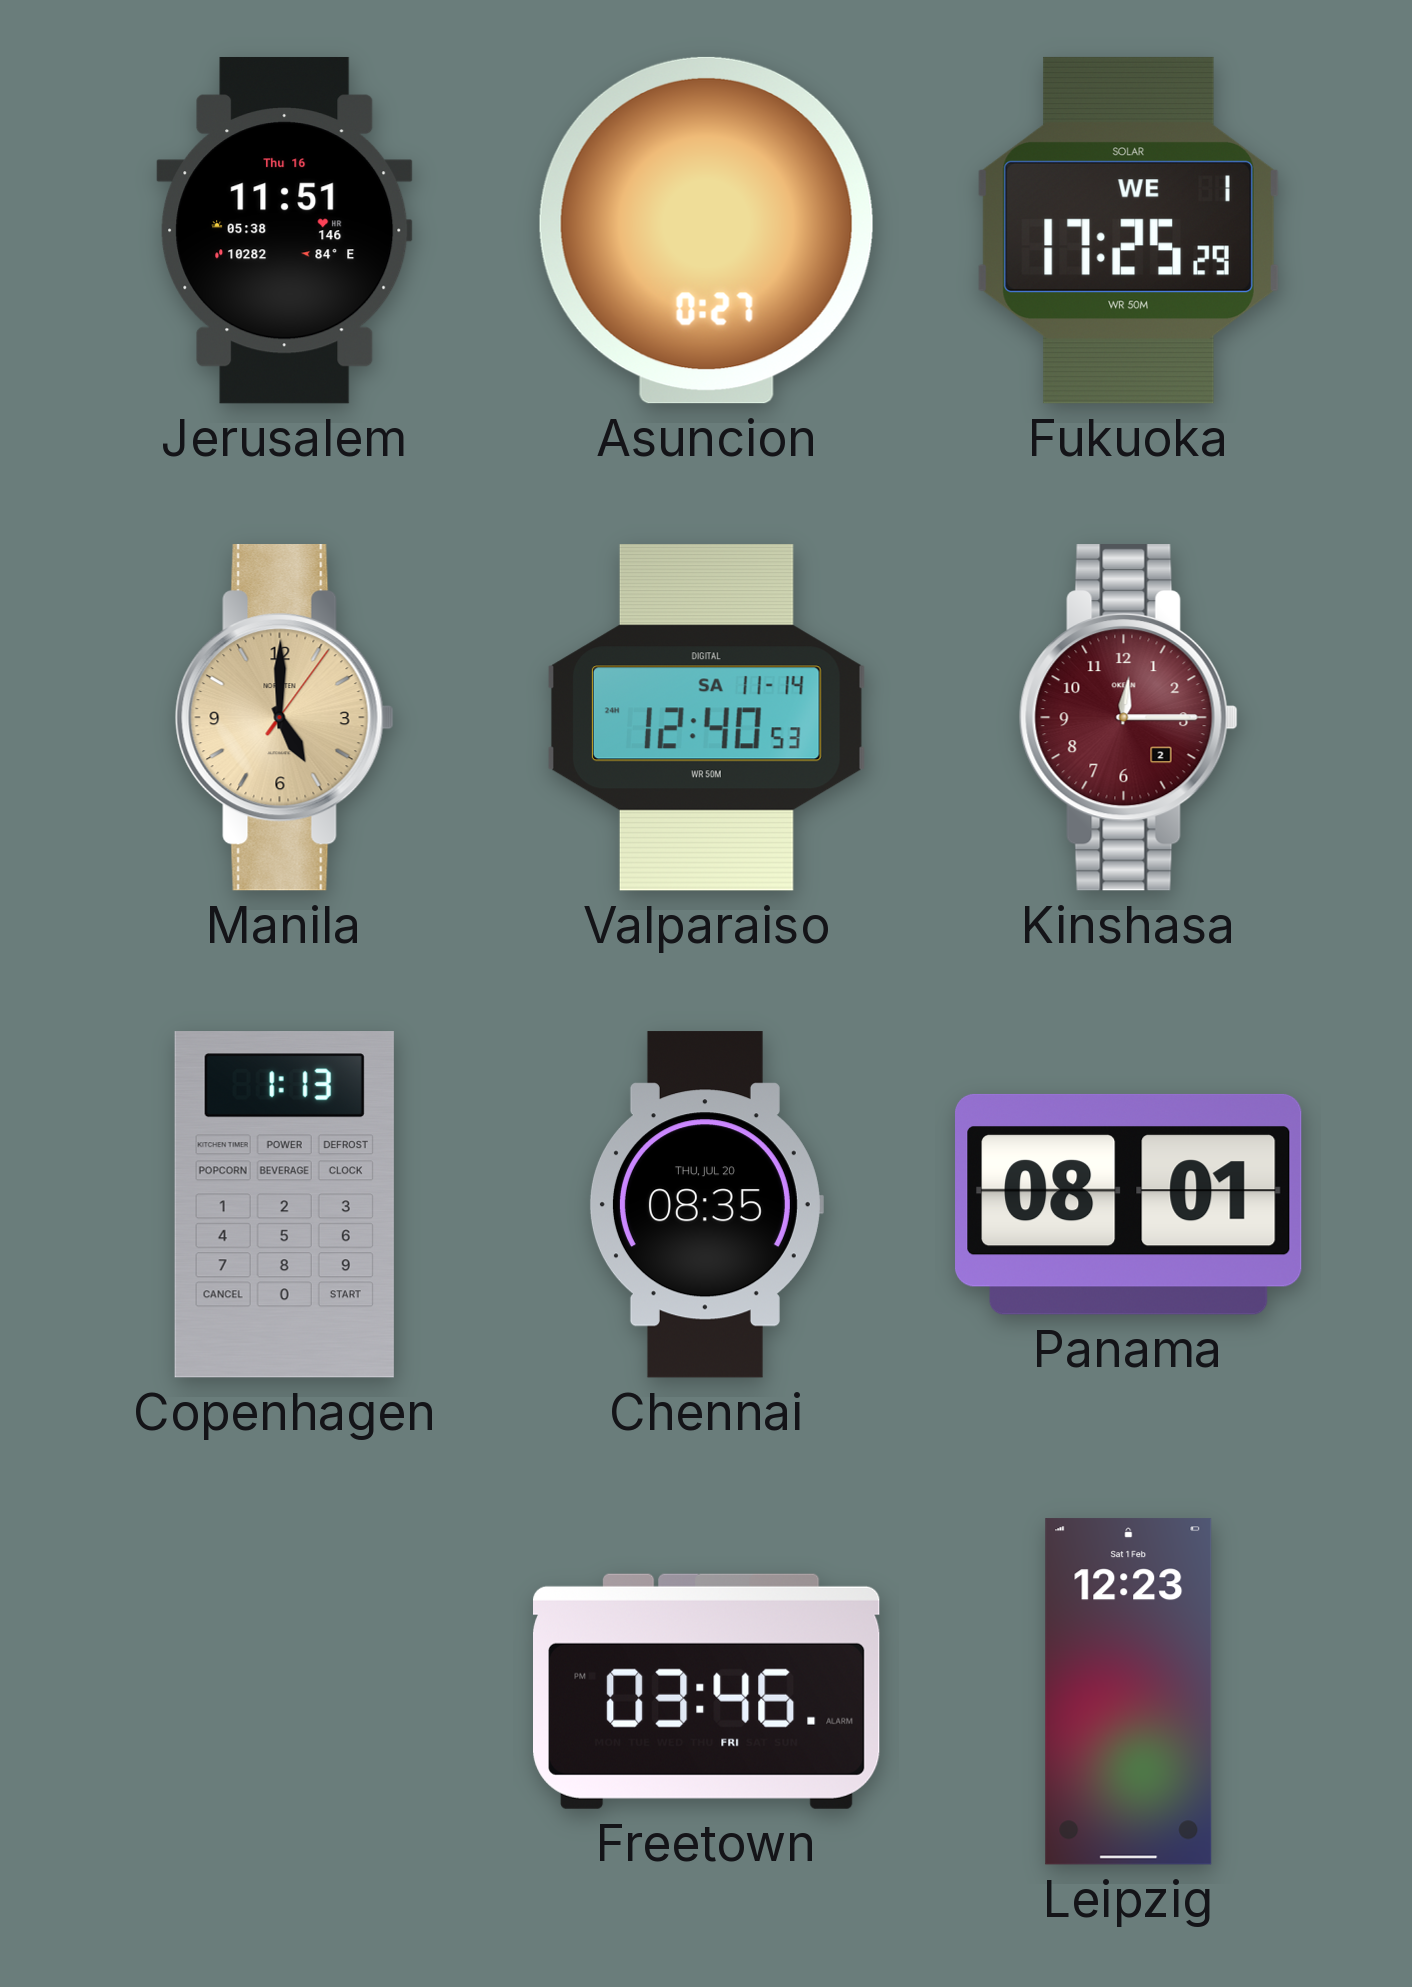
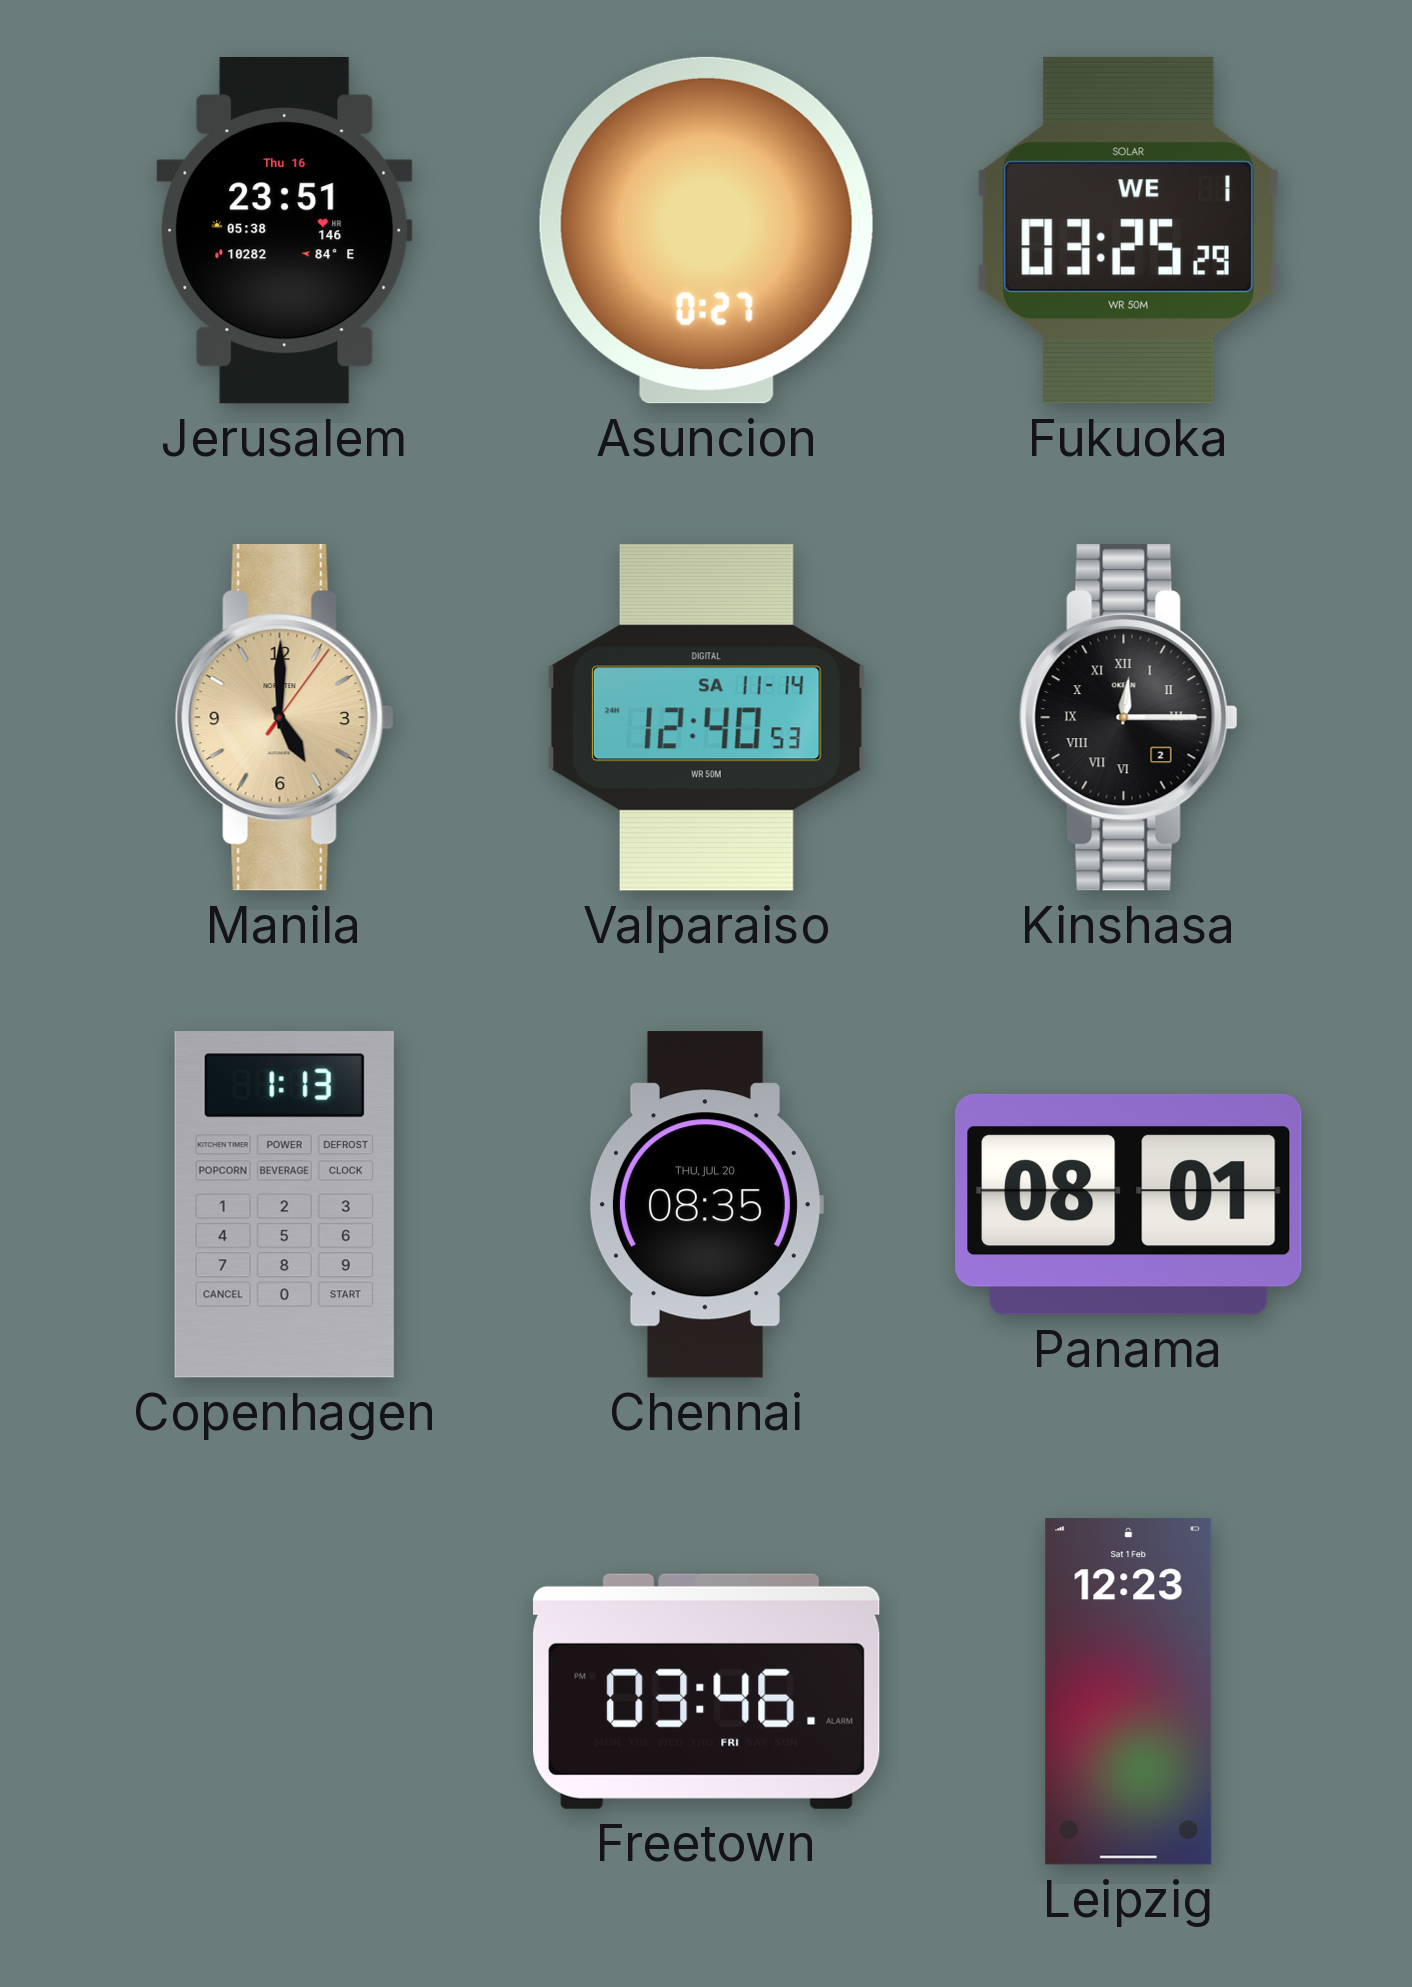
Jerusalem: 11:51 -> 23:51
Fukuoka: 17:25 -> 03:25
Kinshasa dial: burgundy -> black
Kinshasa numerals: Arabic -> Roman
